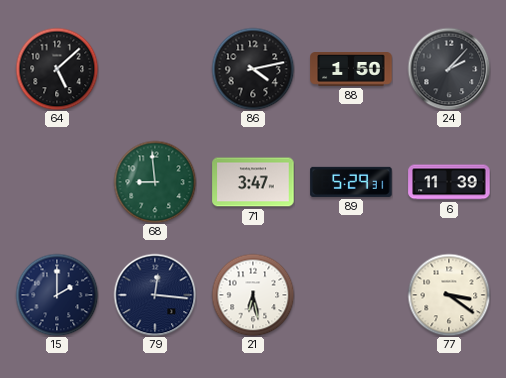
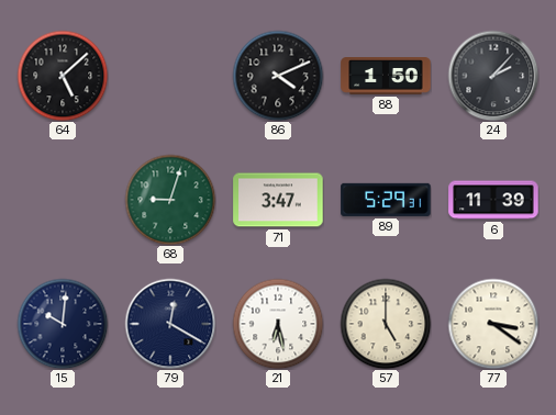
86: 4:13 -> 4:11
68: 8:59 -> 9:03
15: 2:00 -> 10:01
79: 12:16 -> 12:20
57: none -> 5:00
